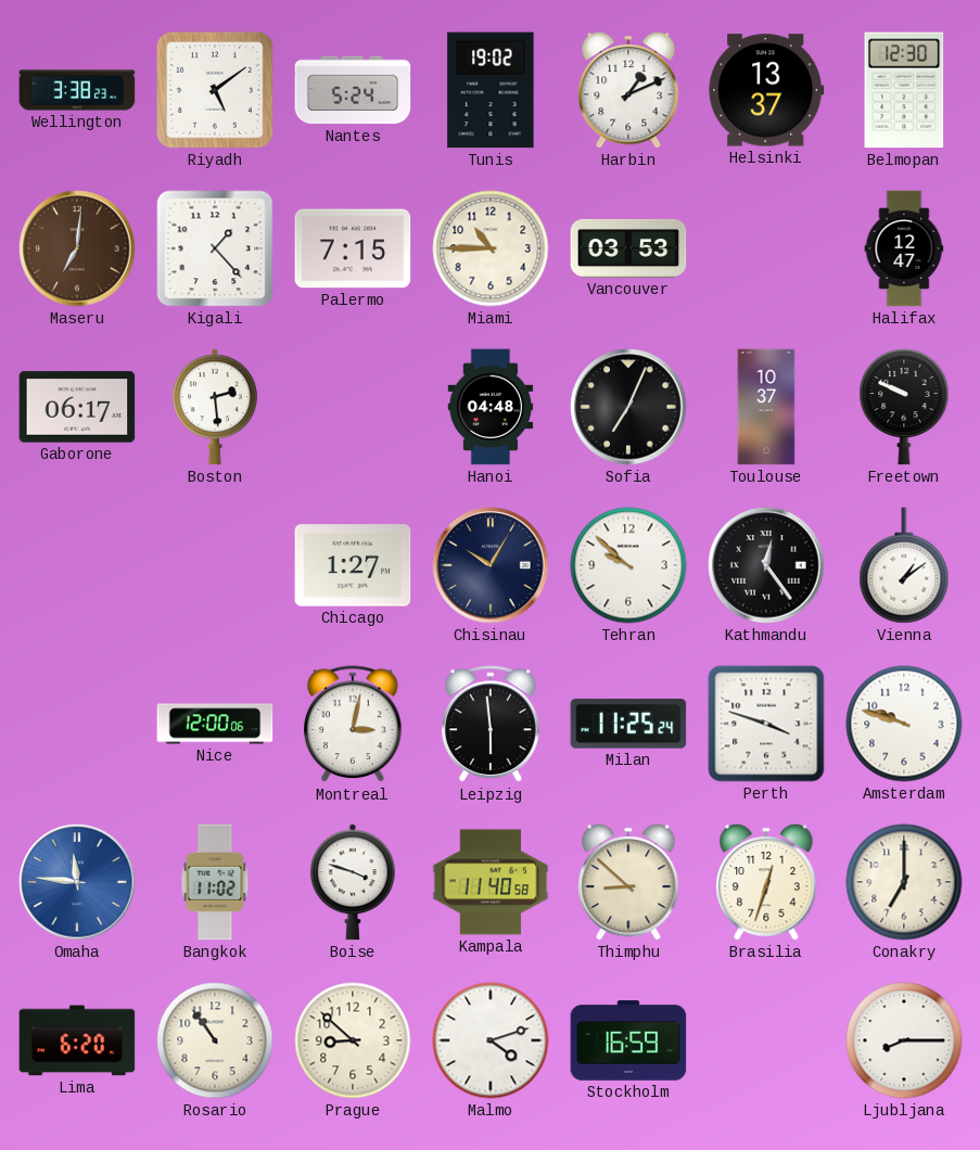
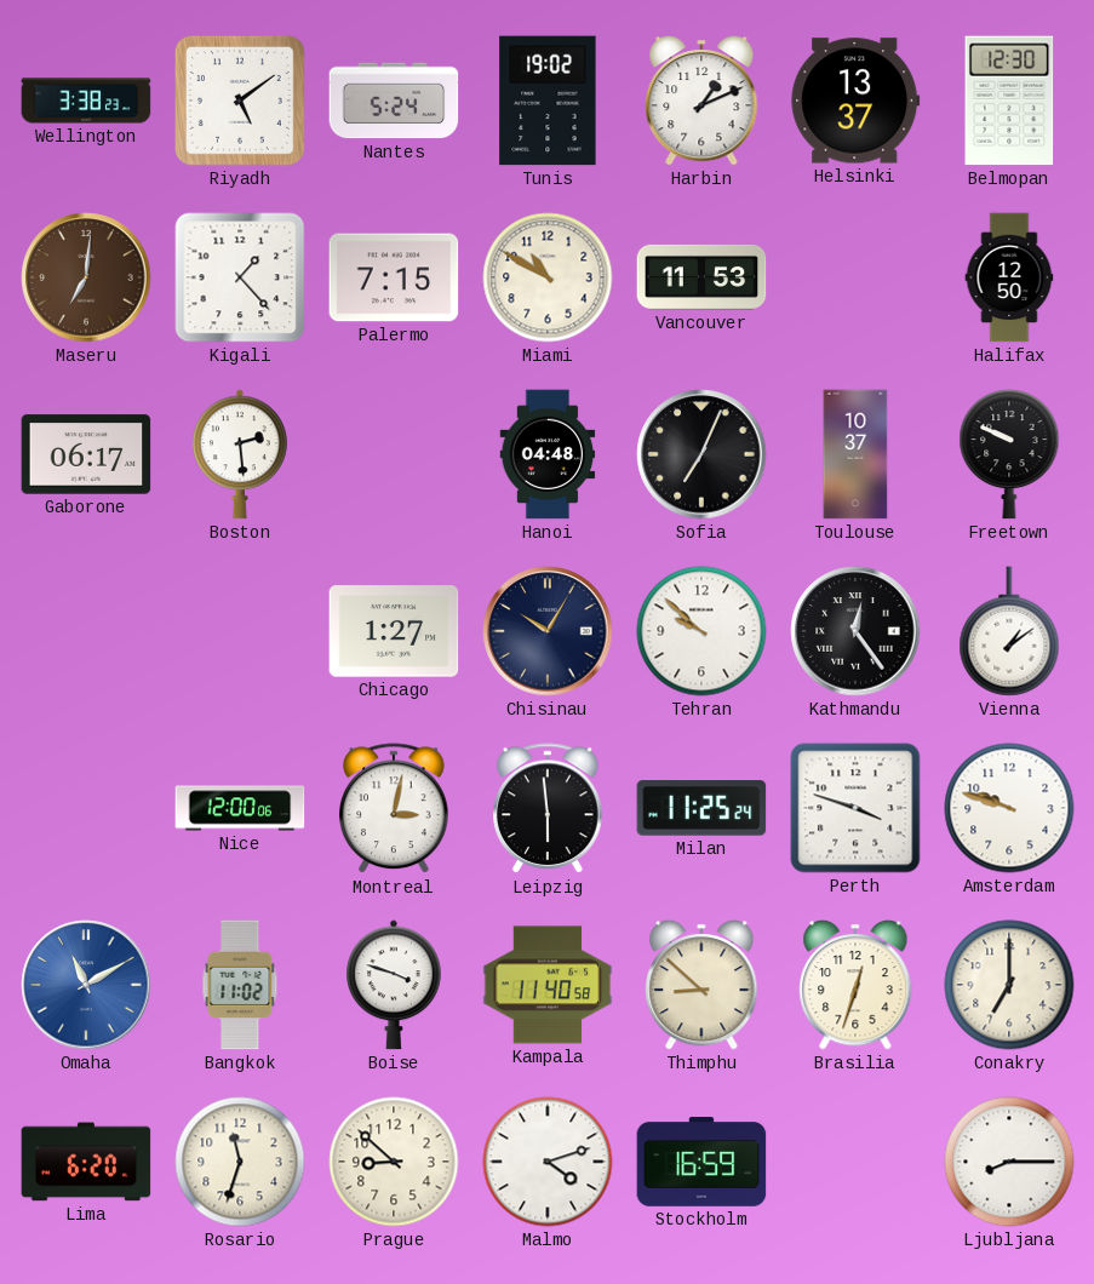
Miami: 10:45 -> 10:50
Vancouver: 03:53 -> 11:53
Halifax: 12:47 -> 12:50
Omaha: 11:46 -> 11:10
Rosario: 10:54 -> 11:33
